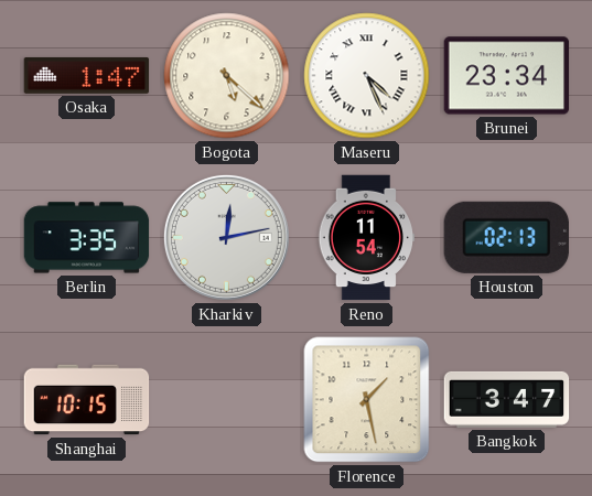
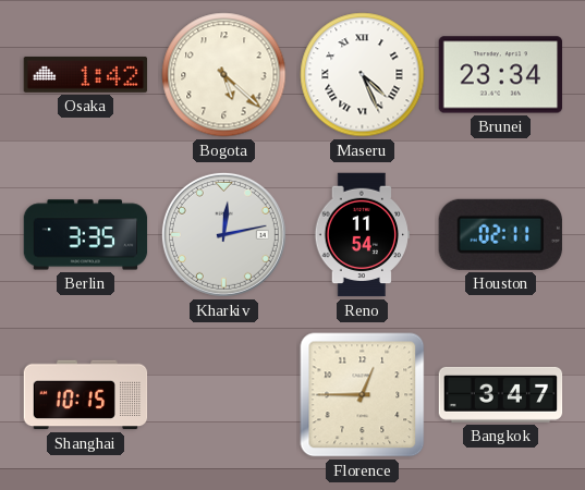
Osaka: 1:47 -> 1:42
Houston: 02:13 -> 02:11
Florence: 1:28 -> 12:45
